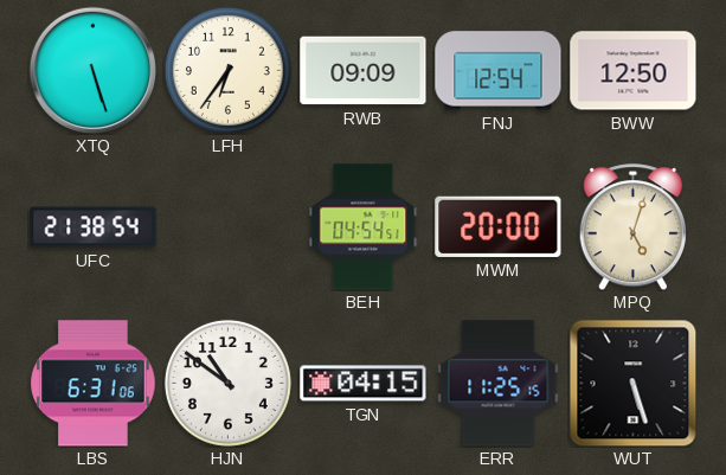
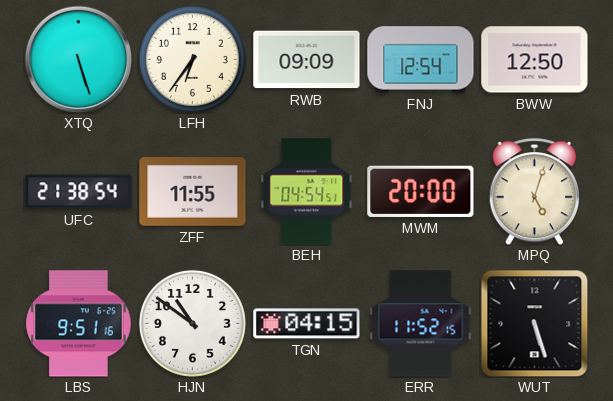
ZFF: none -> 11:55
LBS: 6:31 -> 9:51
ERR: 11:25 -> 11:52
